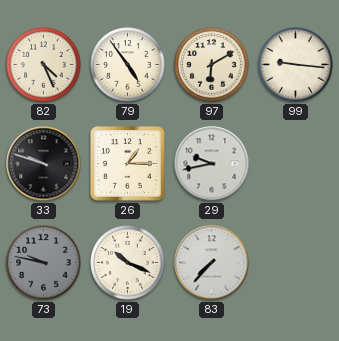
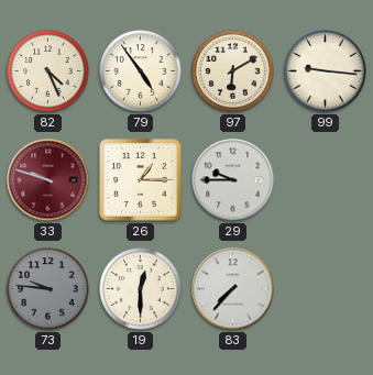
33 dial: black -> burgundy
29: 9:43 -> 9:45
73: 9:47 -> 9:46
19: 10:19 -> 12:30
